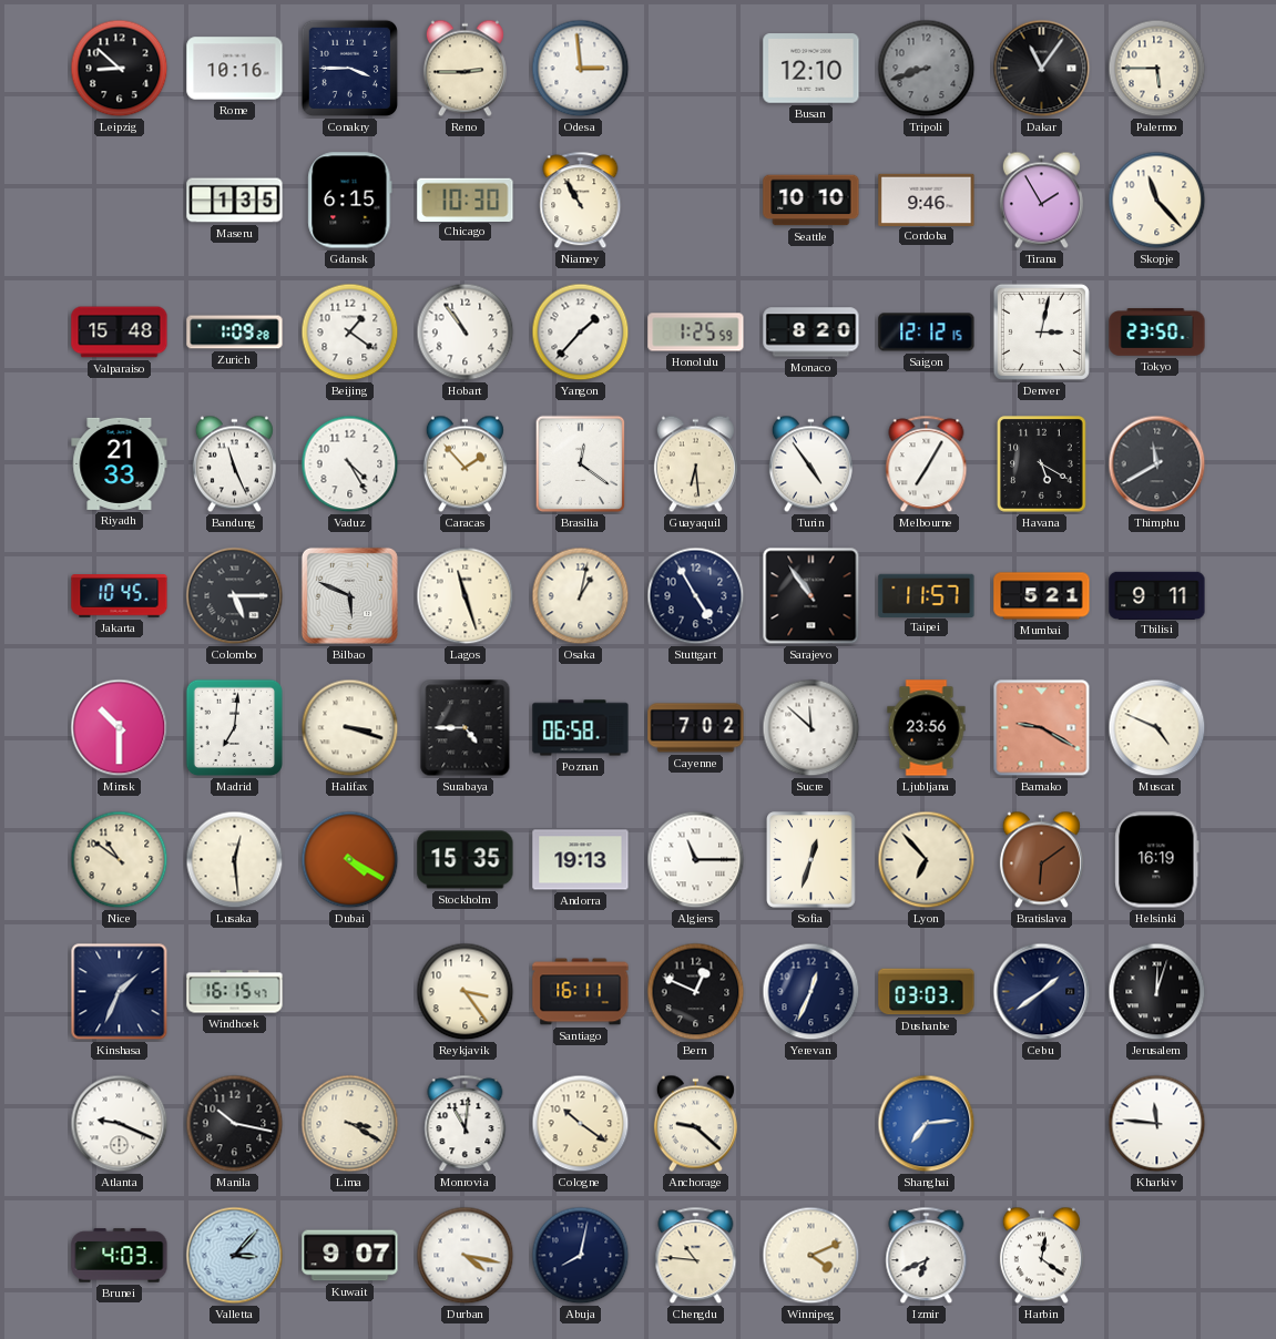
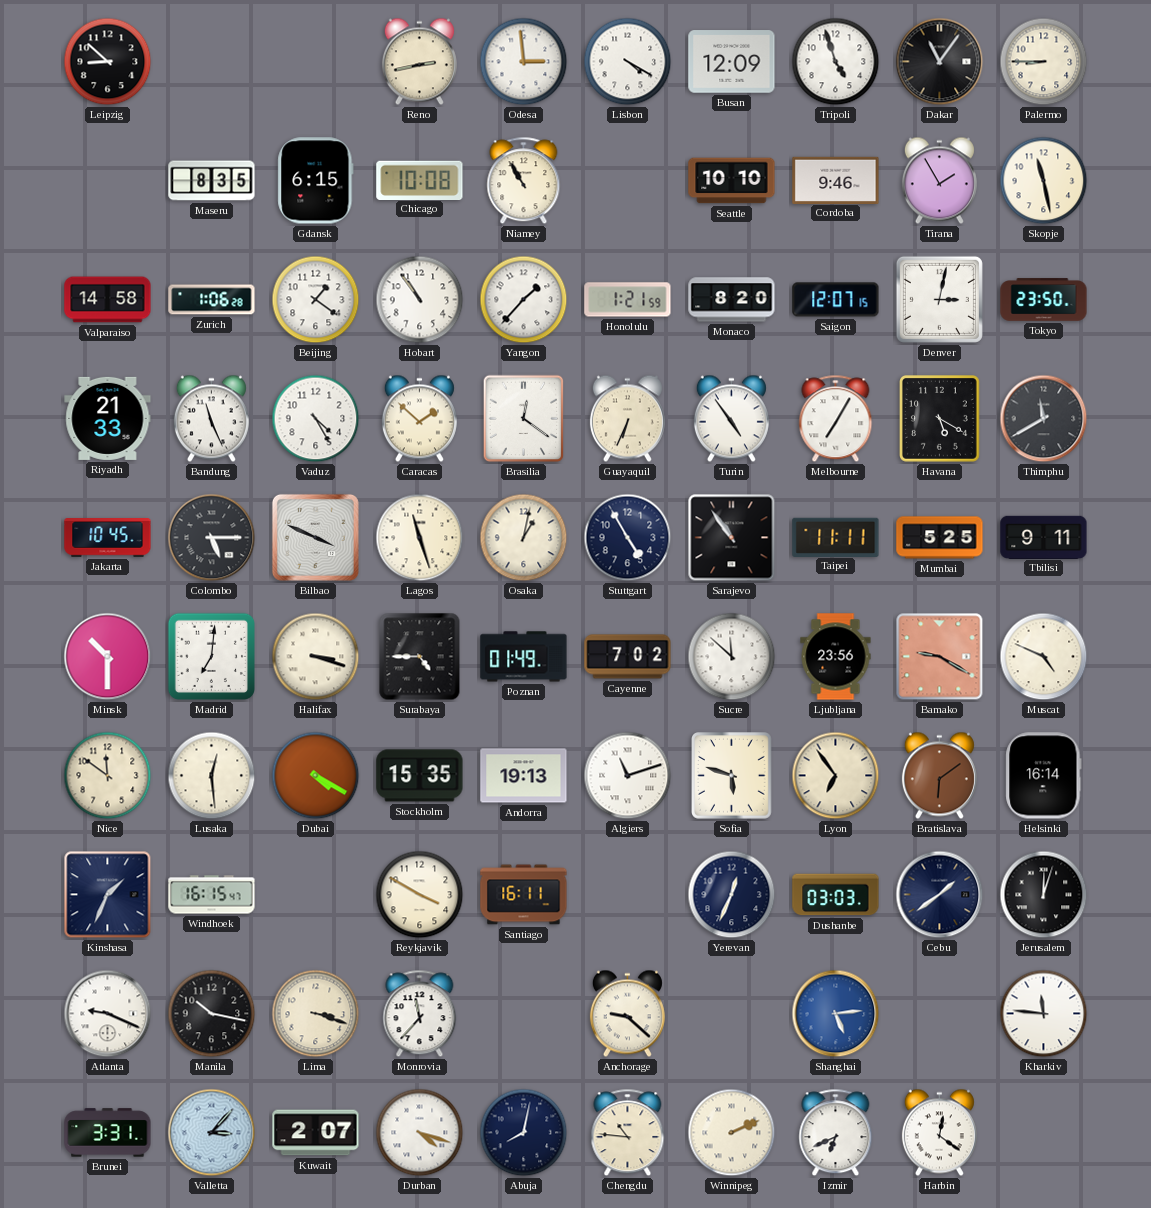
Rome: 10:16 -> none
Conakry: 3:45 -> none
Reno: 2:45 -> 2:43
Lisbon: none -> 4:20
Busan: 12:10 -> 12:09
Tripoli: 8:42 -> 4:57
Tripoli dial: grey -> white
Palermo: 5:45 -> 8:45
Maseru: 1:35 -> 8:35
Chicago: 10:30 -> 10:08
Skopje: 11:23 -> 11:28
Valparaiso: 15:48 -> 14:58
Zurich: 1:09 -> 1:06
Honolulu: 1:25 -> 1:21
Saigon: 12:12 -> 12:07
Caracas: 1:53 -> 1:52
Guayaquil: 6:29 -> 6:34
Bilbao: 5:49 -> 3:49
Taipei: 11:57 -> 11:11
Mumbai: 5:21 -> 5:25
Poznan: 06:58 -> 01:49
Nice: 10:51 -> 11:51
Algiers: 11:15 -> 11:12
Sofia: 12:33 -> 5:48
Lyon: 6:53 -> 6:54
Helsinki: 16:19 -> 16:14
Reykjavik: 3:24 -> 3:50
Bern: 12:49 -> none
Lima: 3:20 -> 3:18
Monrovia: 11:01 -> 11:37
Cologne: 10:21 -> none
Shanghai: 7:14 -> 5:14
Brunei: 4:03 -> 3:31
Kuwait: 9:07 -> 2:07
Durban: 4:17 -> 4:18
Winnipeg: 4:11 -> 2:11
